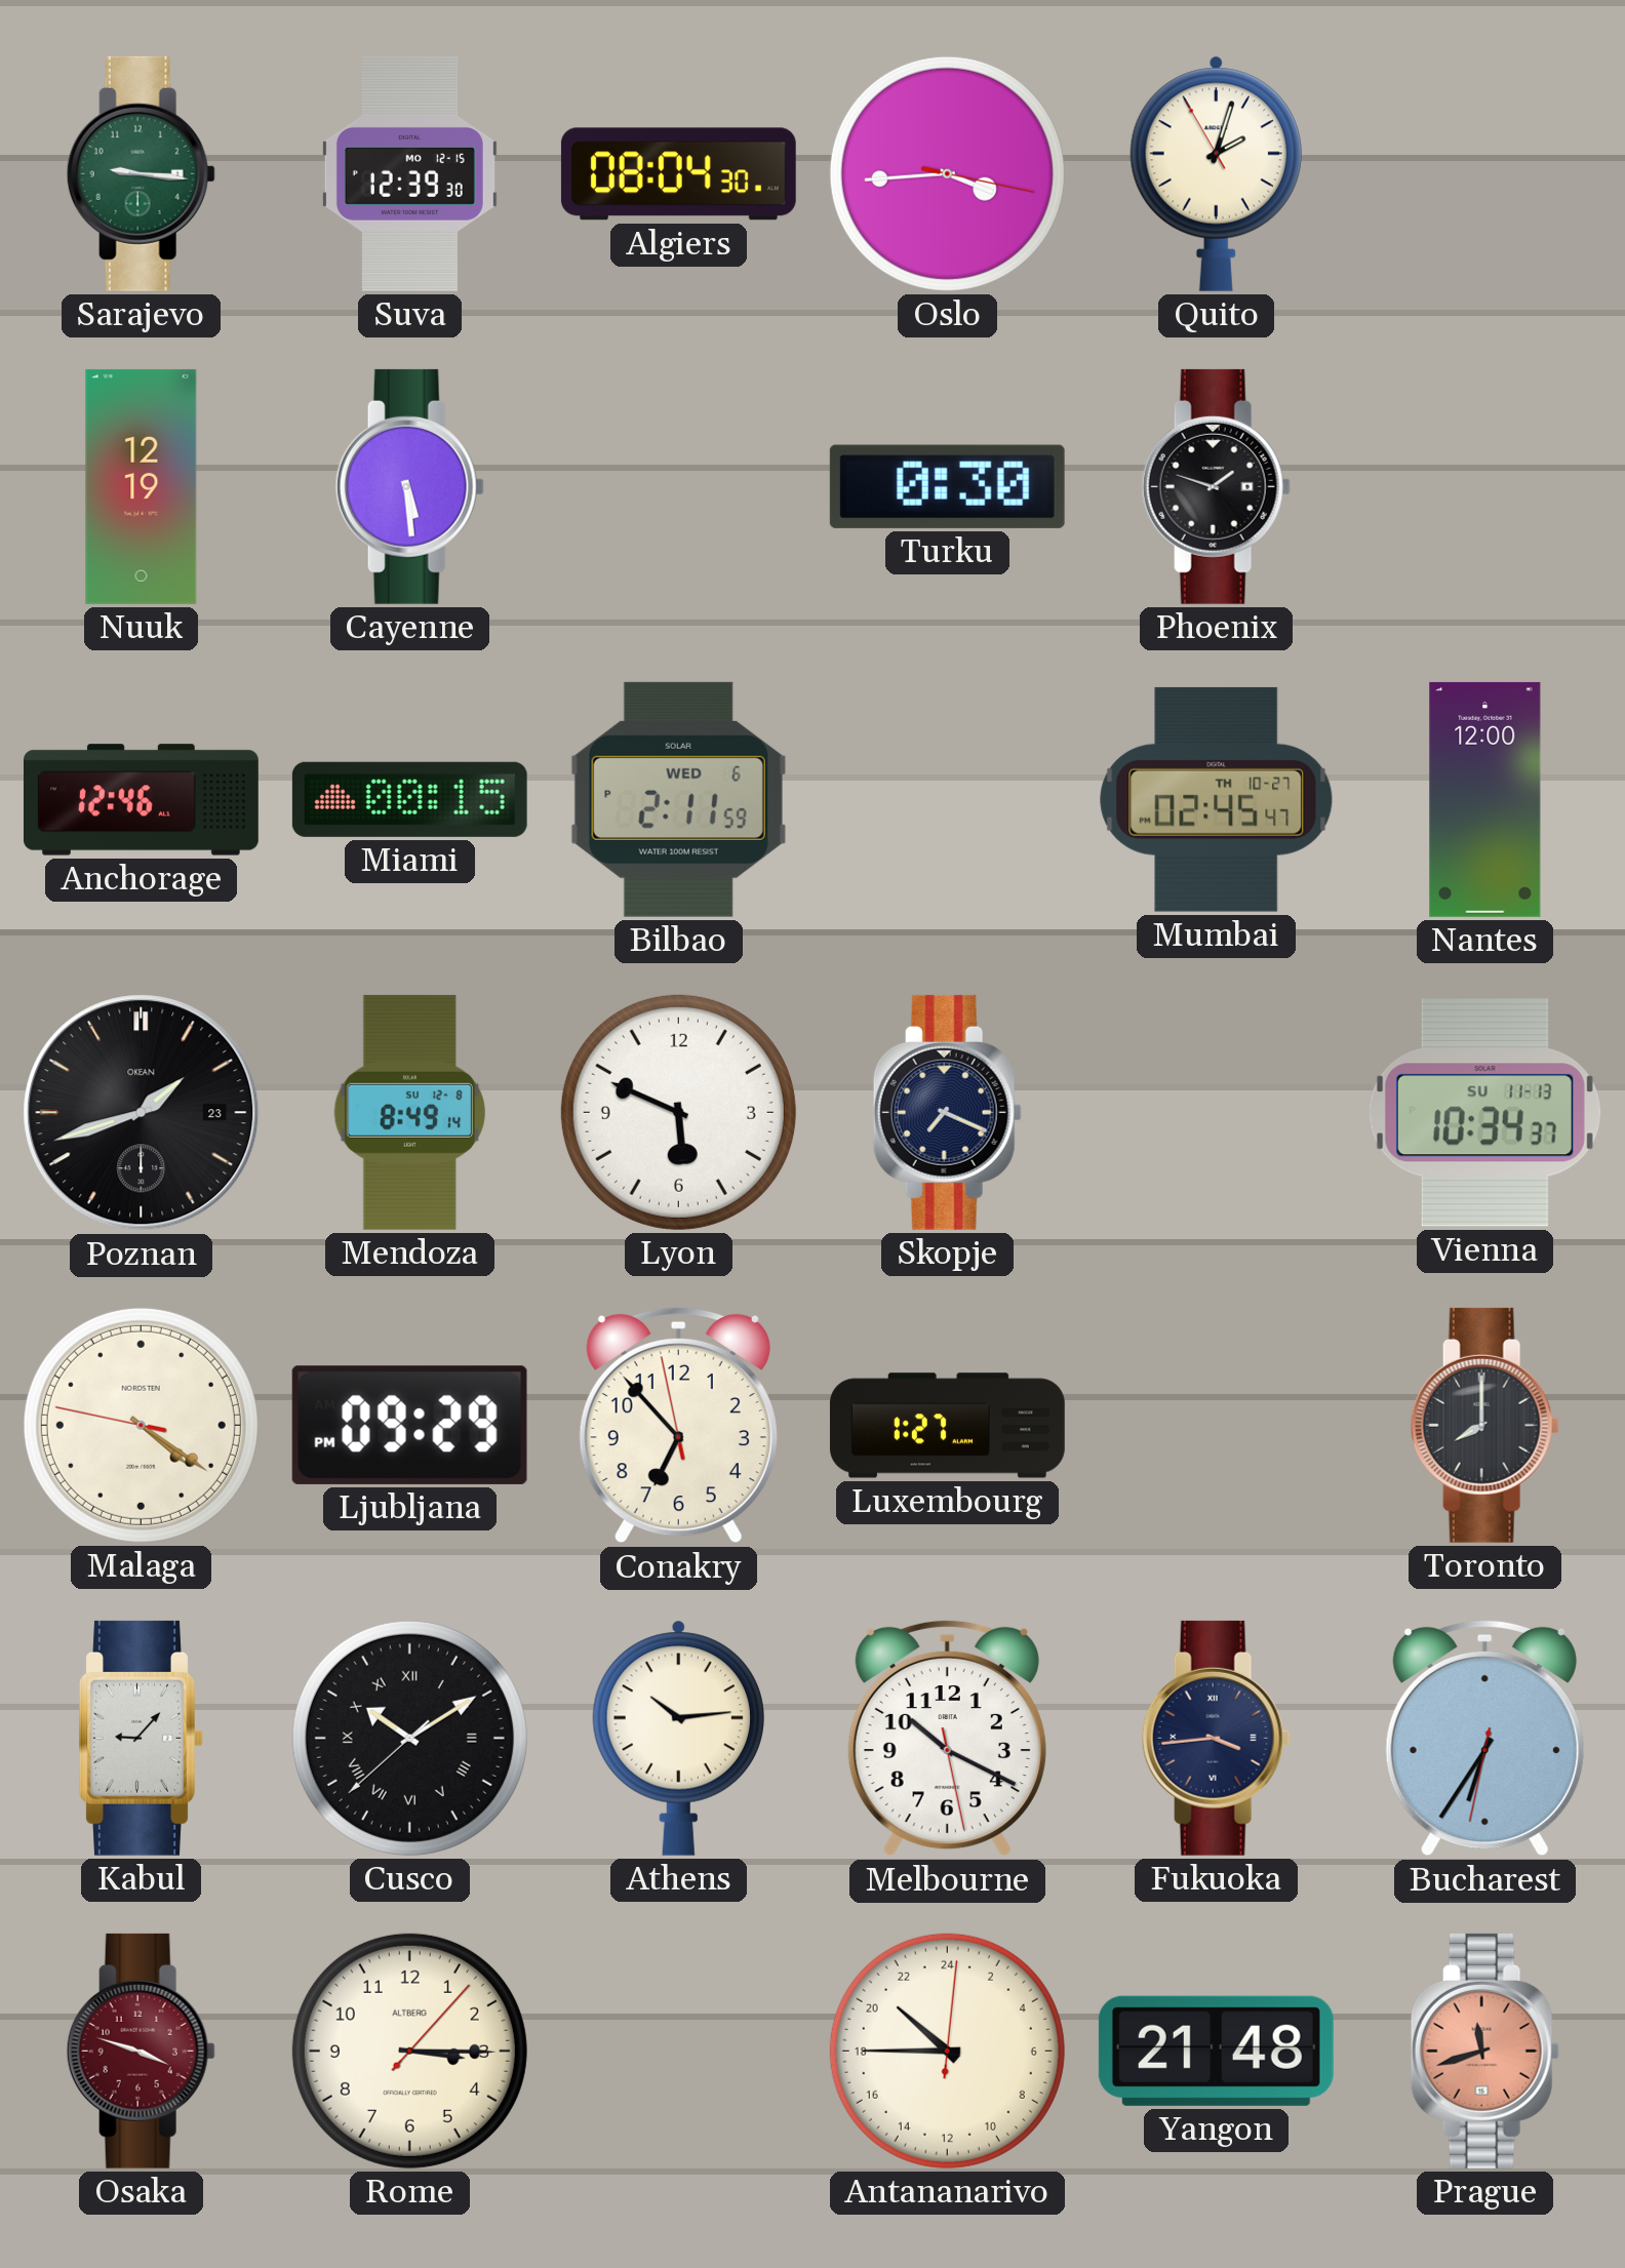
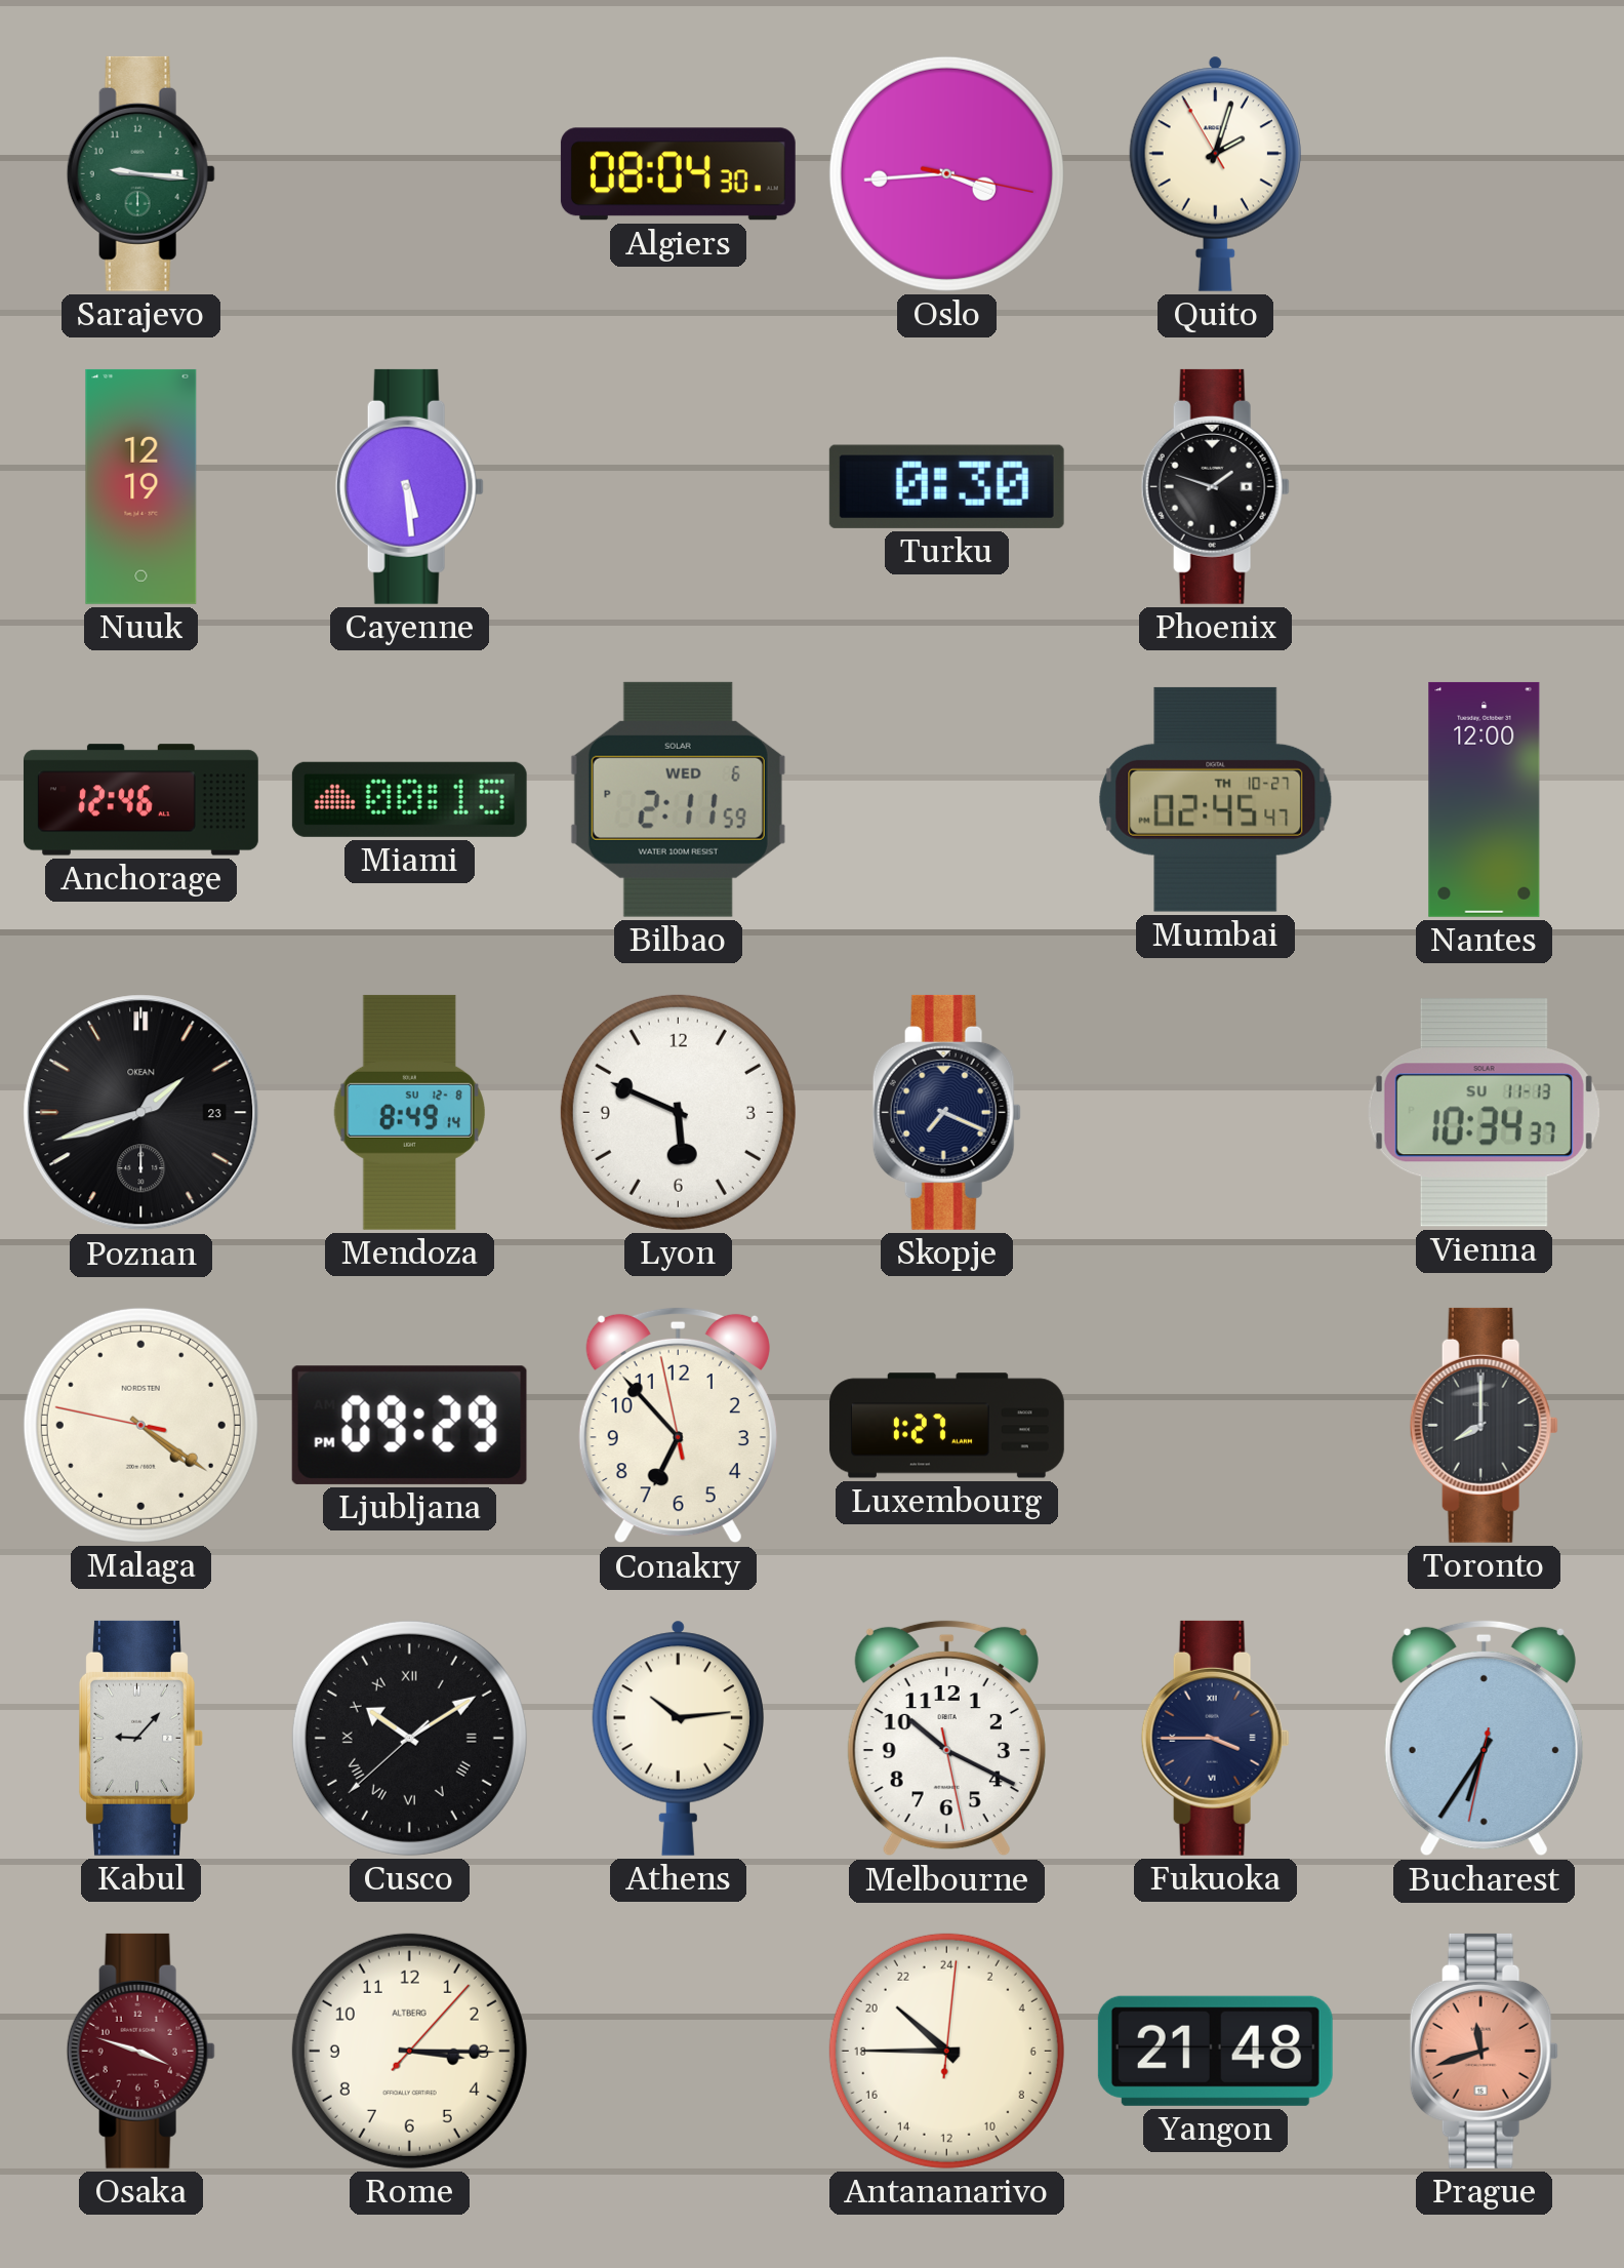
Suva: 12:39 -> none
Fukuoka: 3:44 -> 3:45
